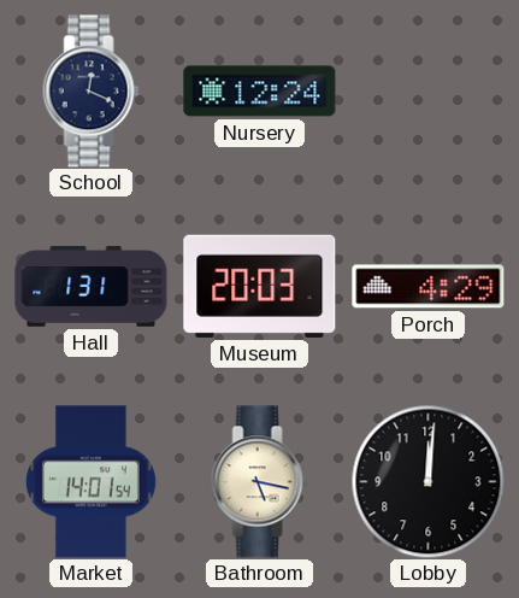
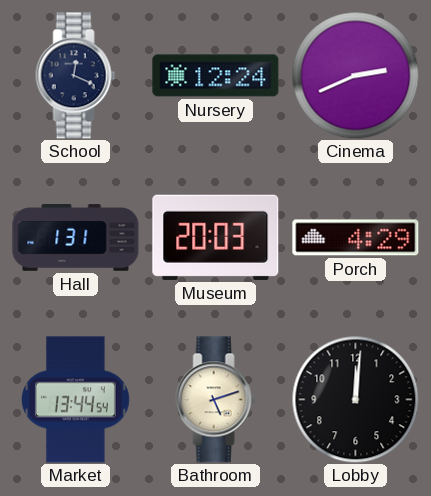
Cinema: none -> 2:41
Market: 14:01 -> 13:44
Bathroom: 5:17 -> 5:12
